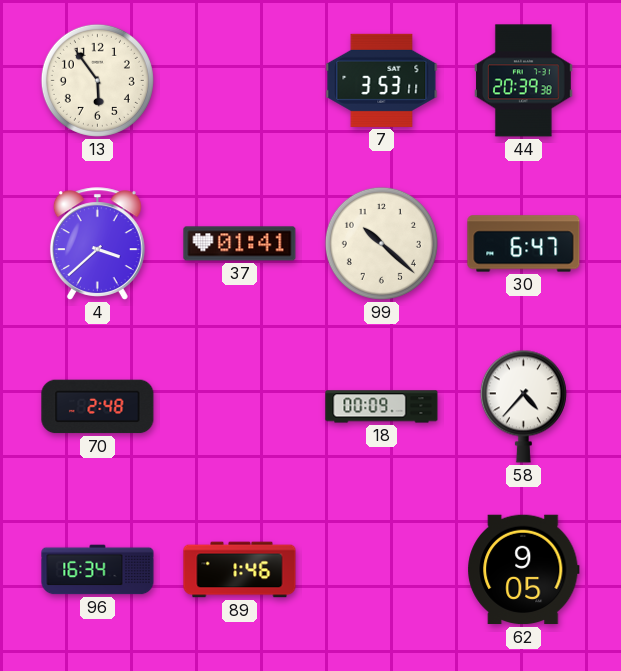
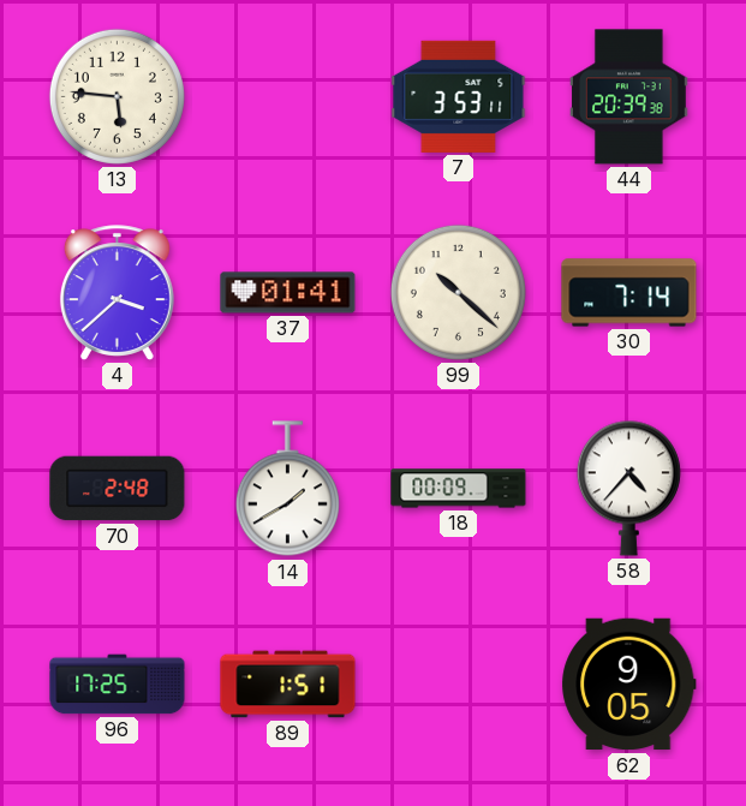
13: 5:54 -> 5:46
30: 6:47 -> 7:14
14: none -> 1:40
96: 16:34 -> 17:25
89: 1:46 -> 1:51
